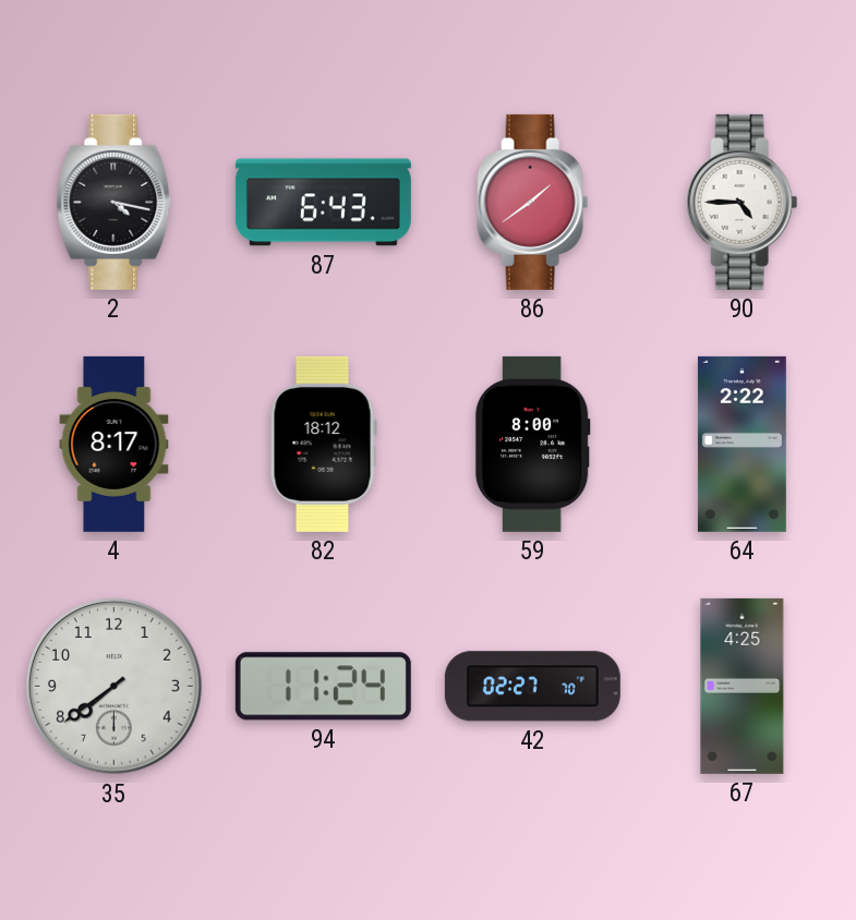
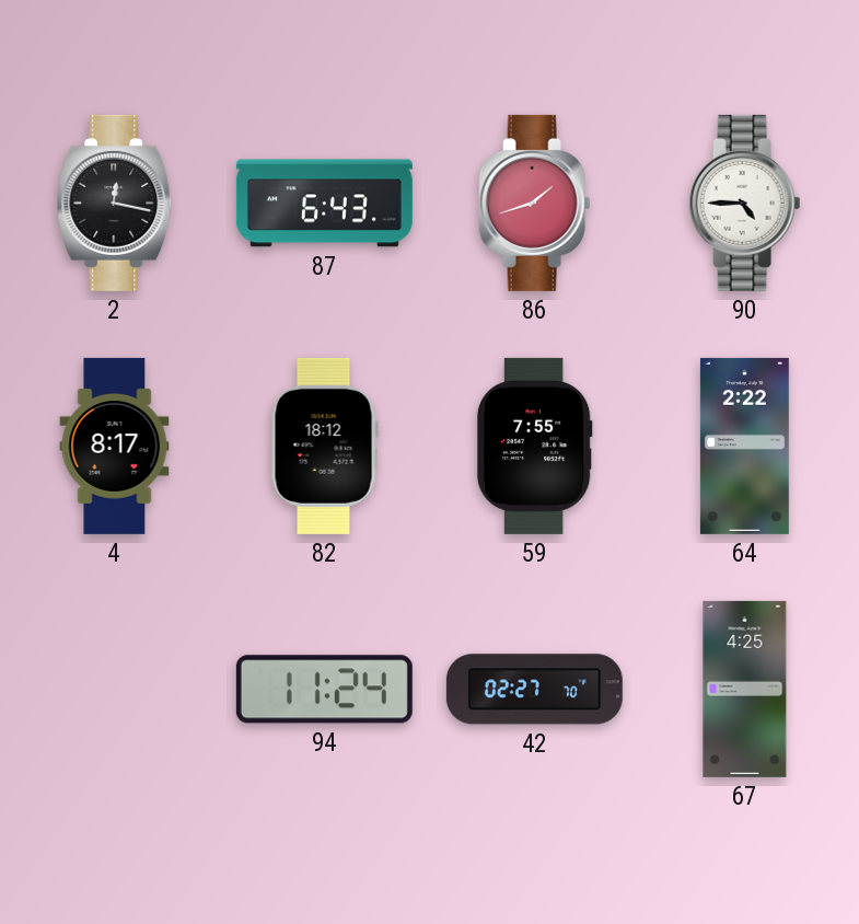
2: 4:17 -> 12:17
86: 1:39 -> 1:42
59: 8:00 -> 7:55
35: 7:39 -> none
